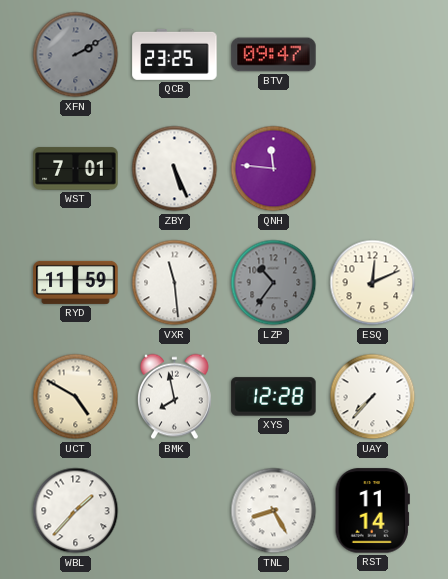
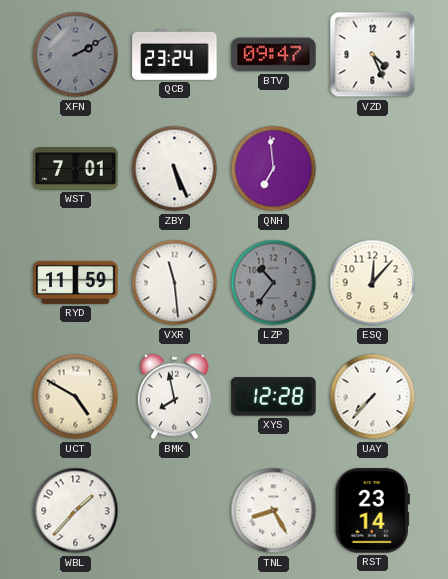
QCB: 23:25 -> 23:24
VZD: none -> 4:26
QNH: 11:46 -> 6:59
ESQ: 12:11 -> 12:07
RST: 11:14 -> 23:14
